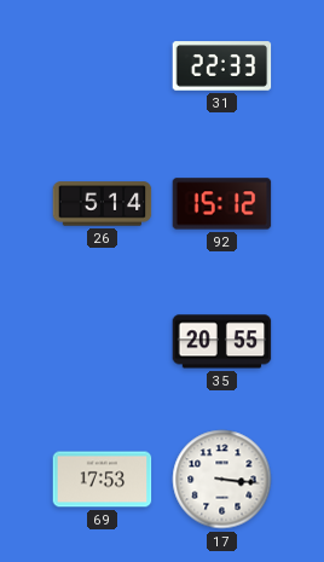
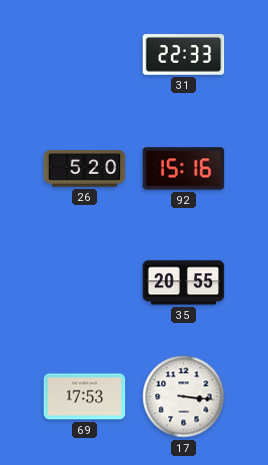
26: 5:14 -> 5:20
92: 15:12 -> 15:16
